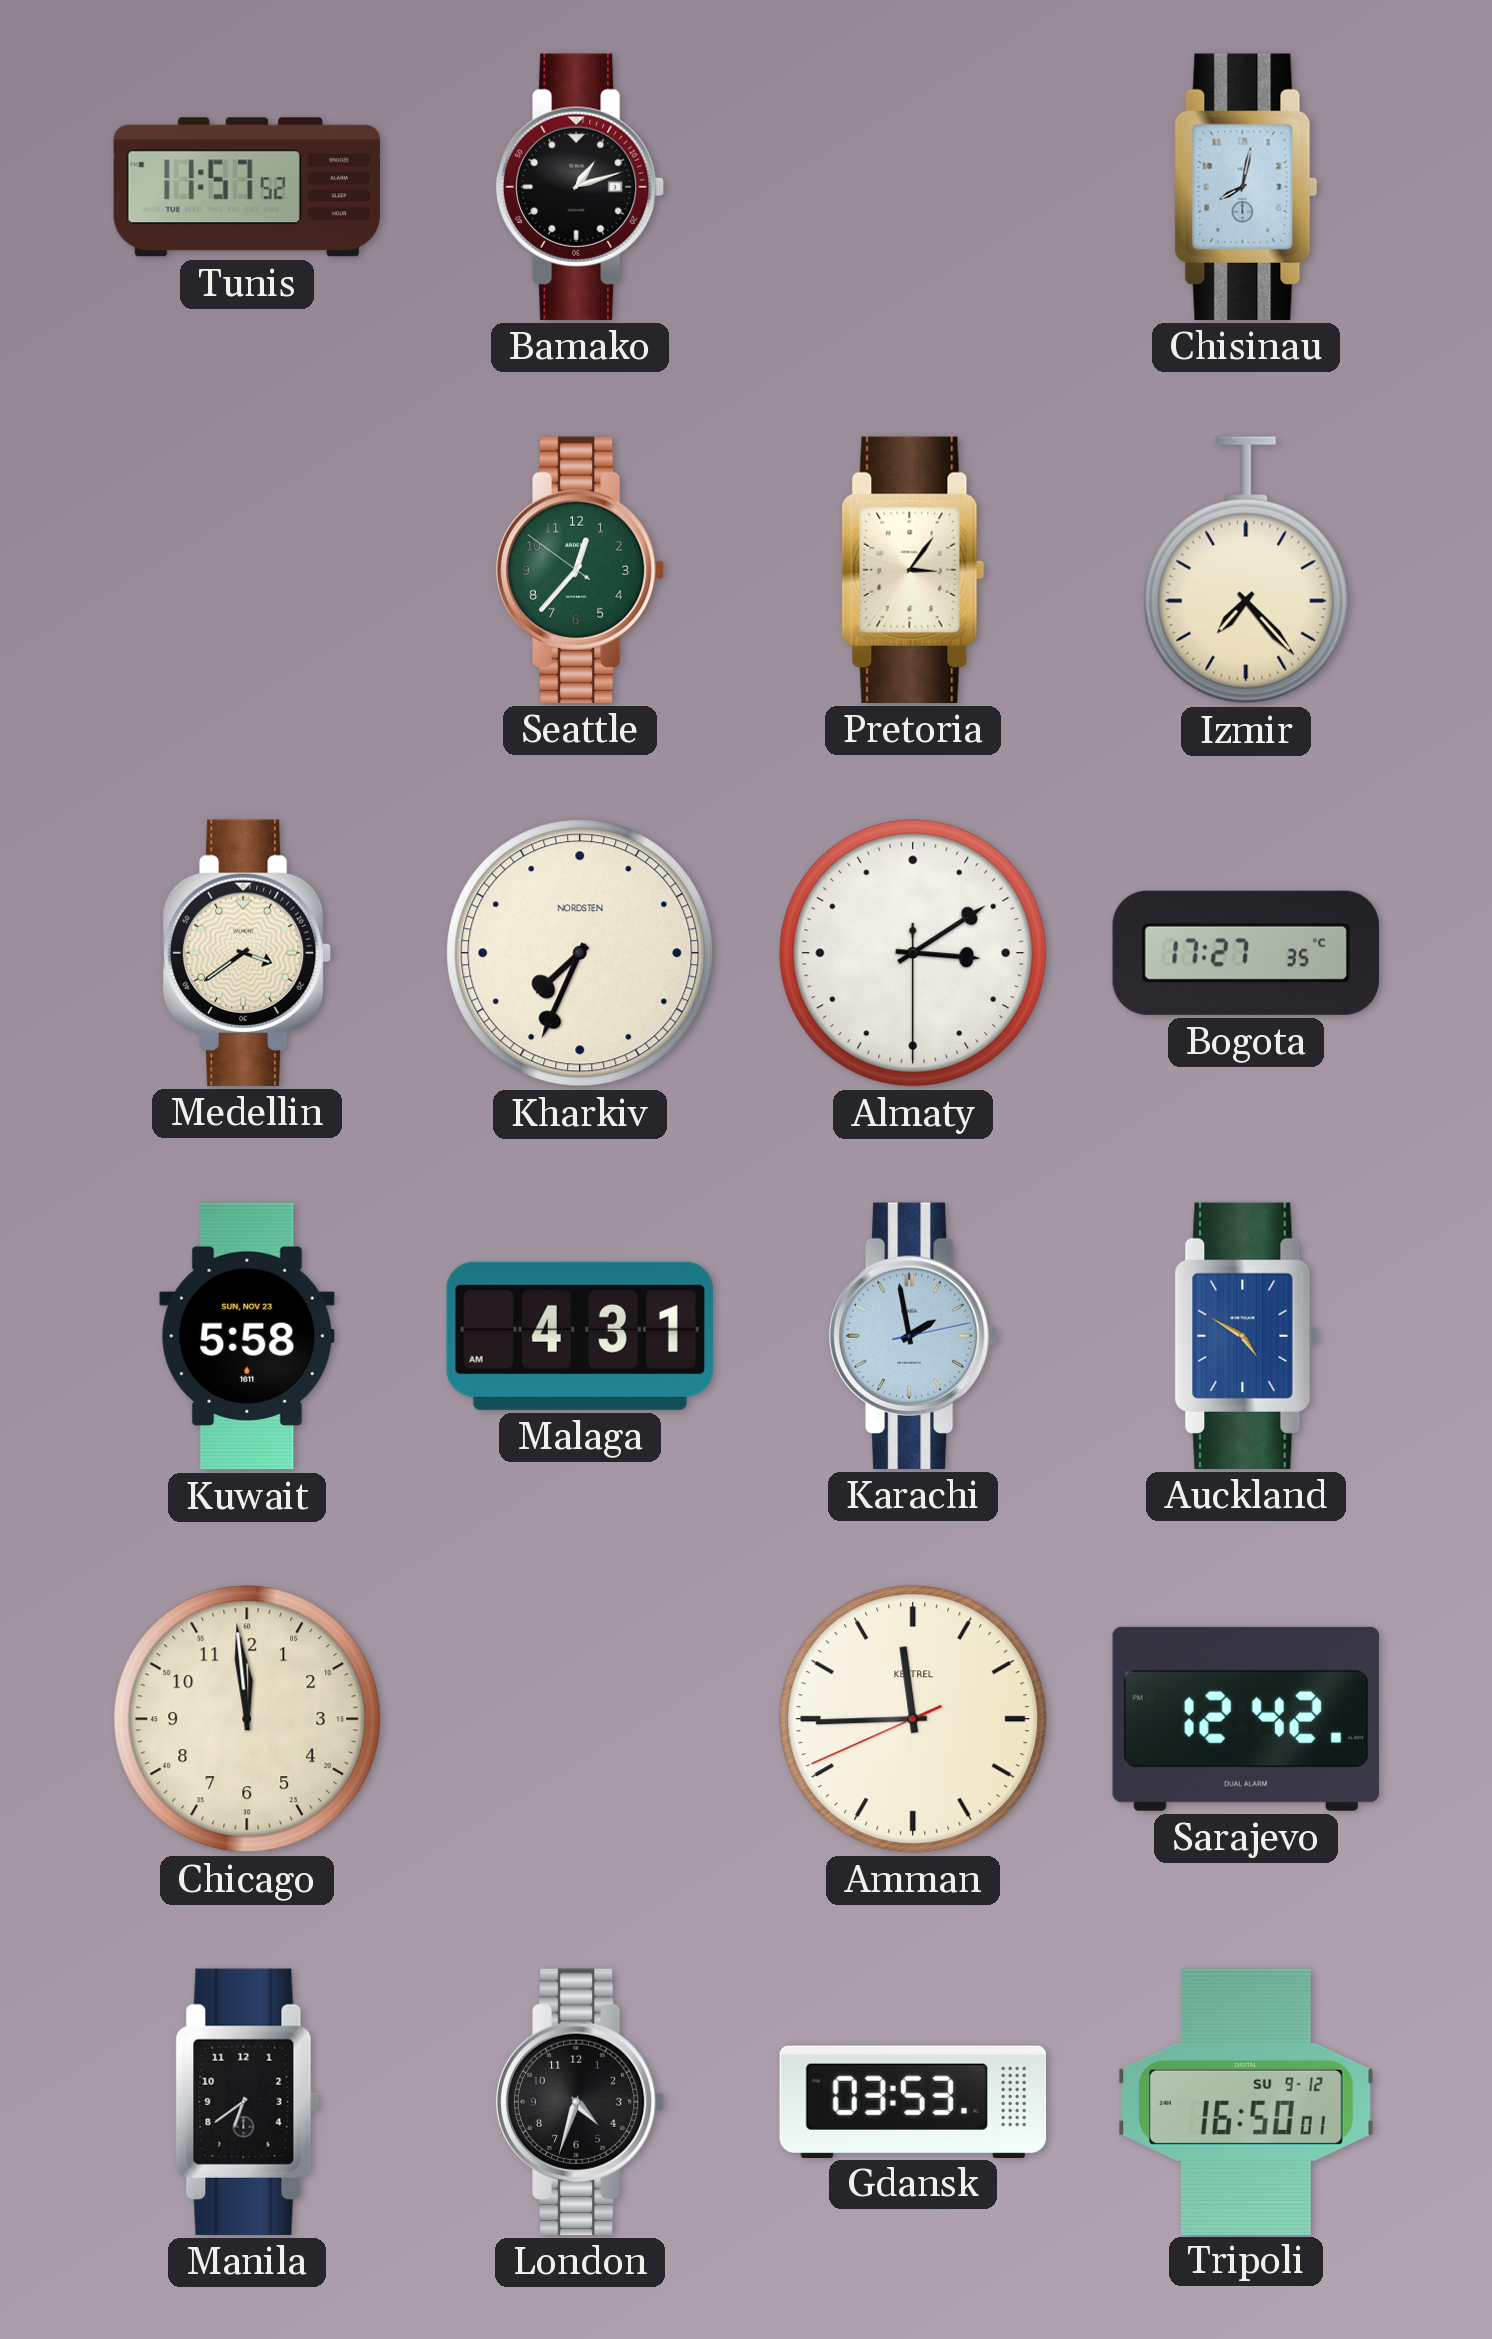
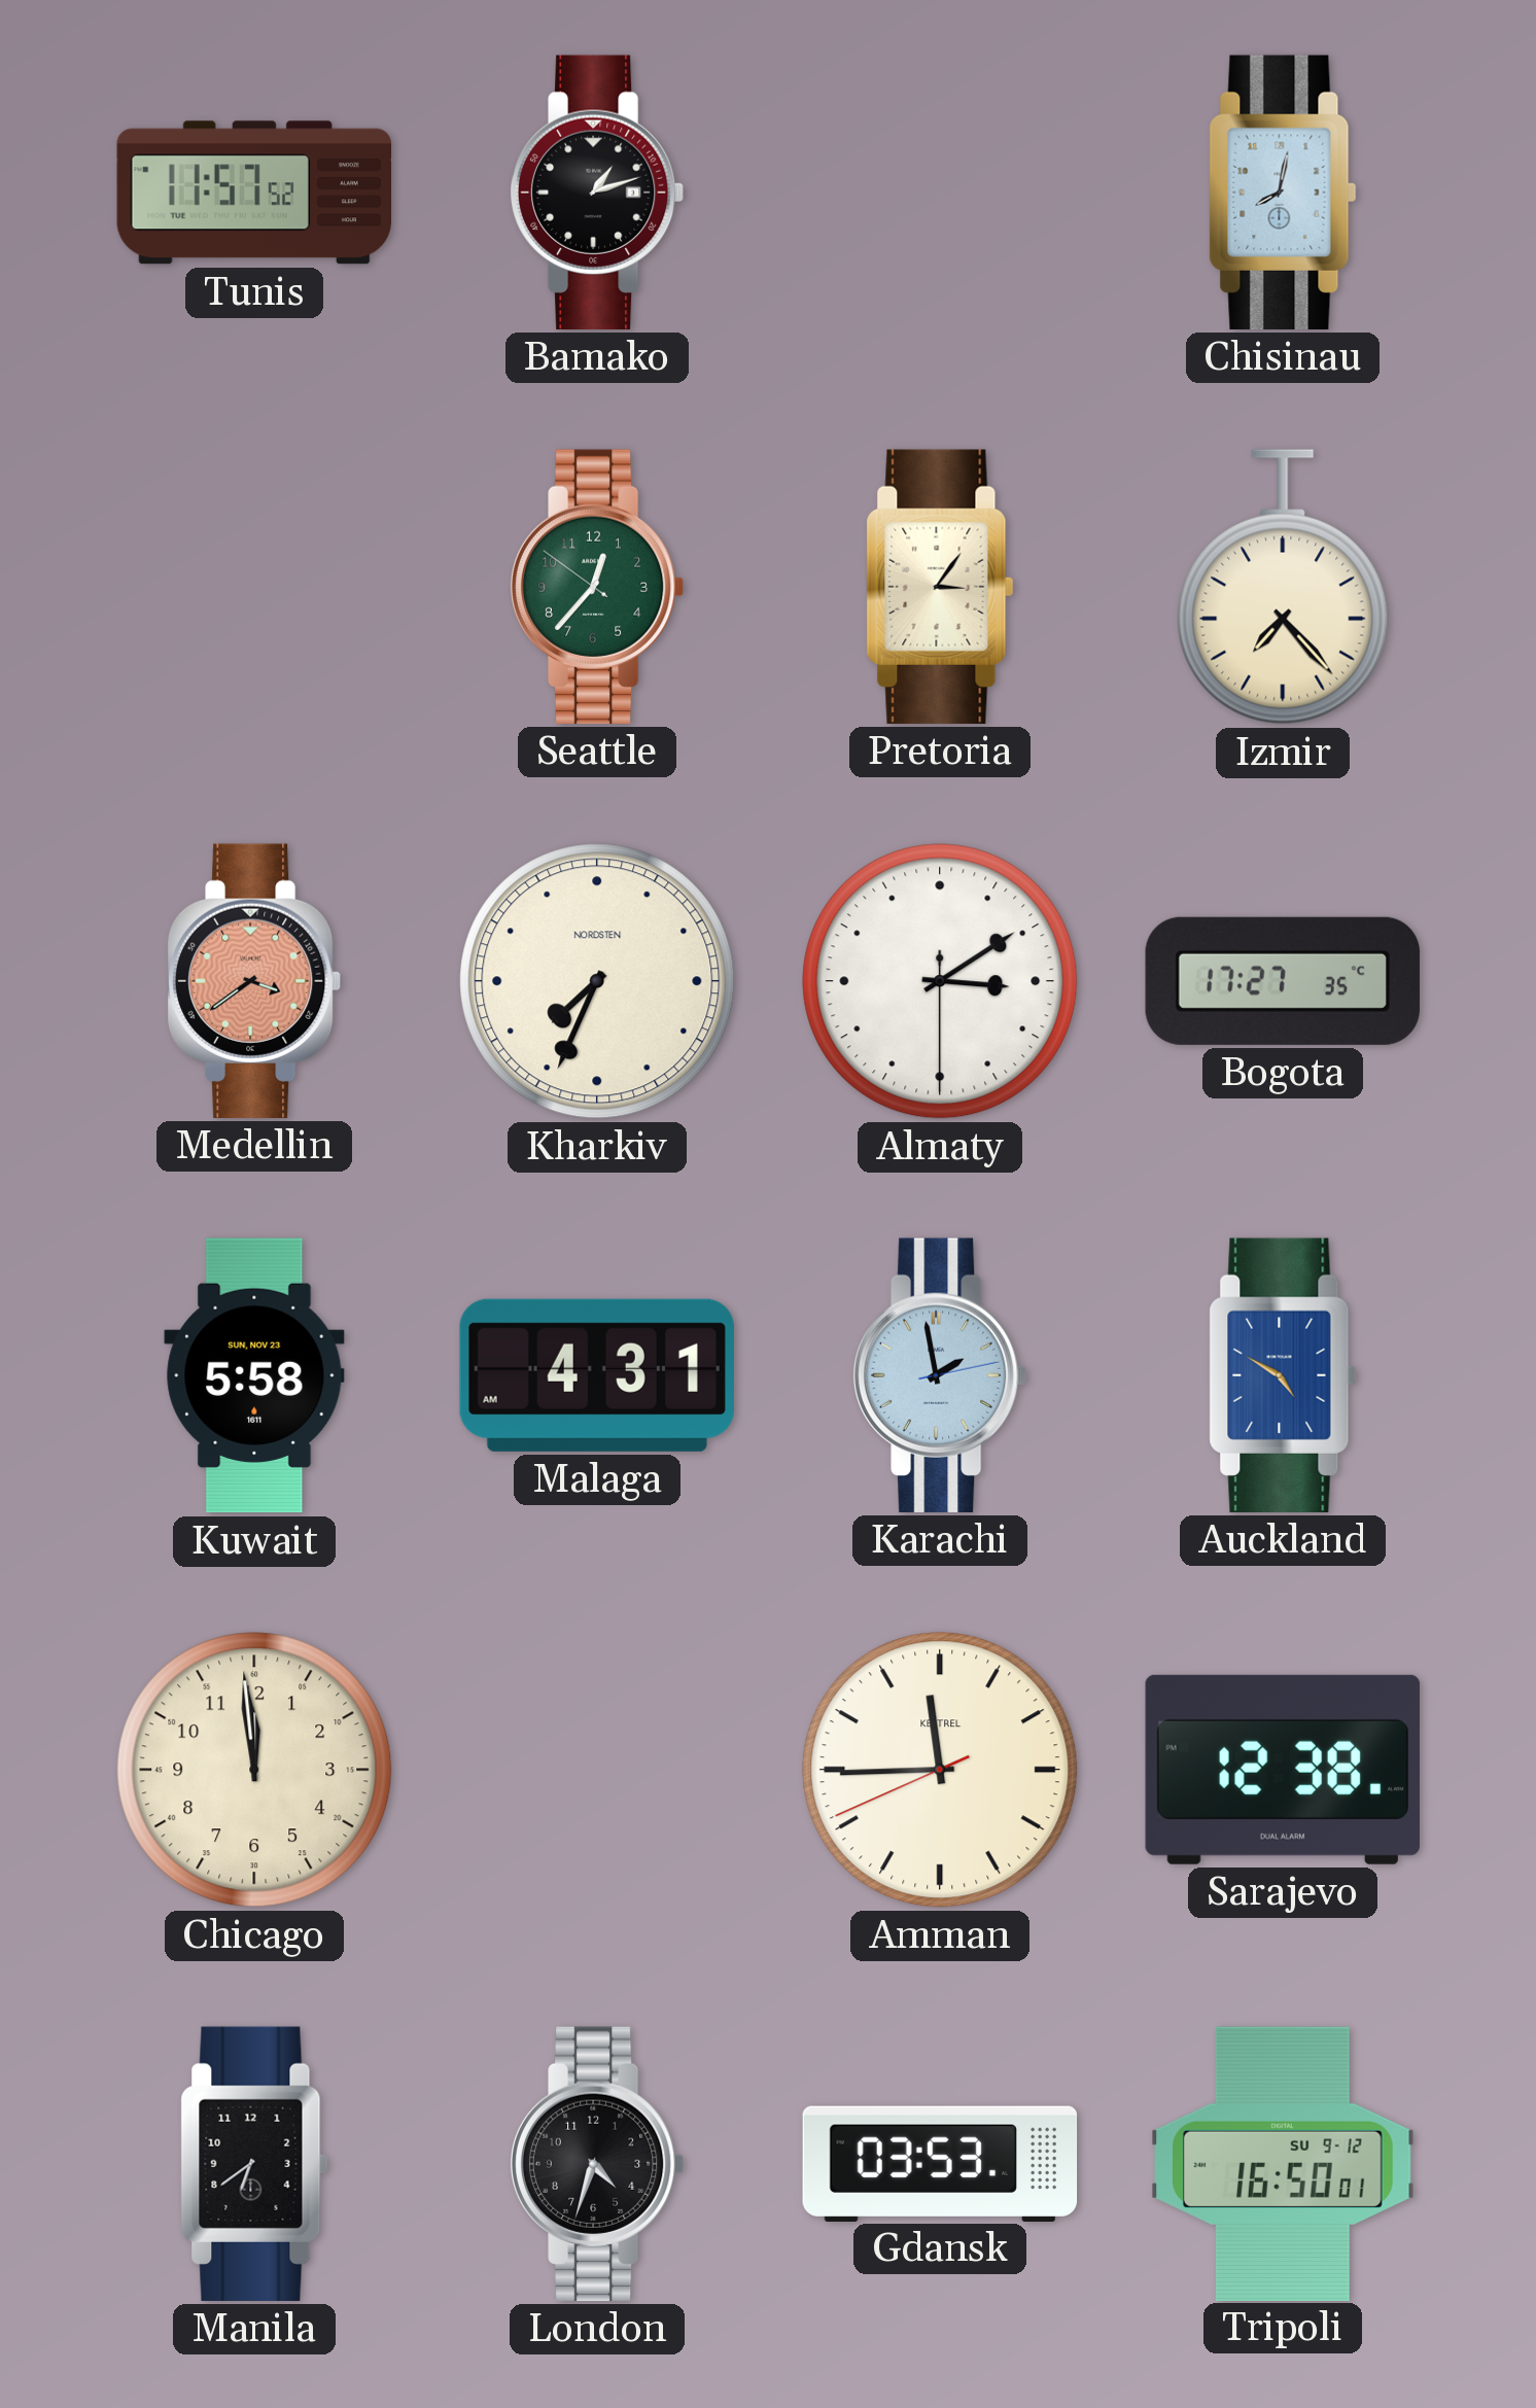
Medellin dial: cream -> salmon
Sarajevo: 12:42 -> 12:38
